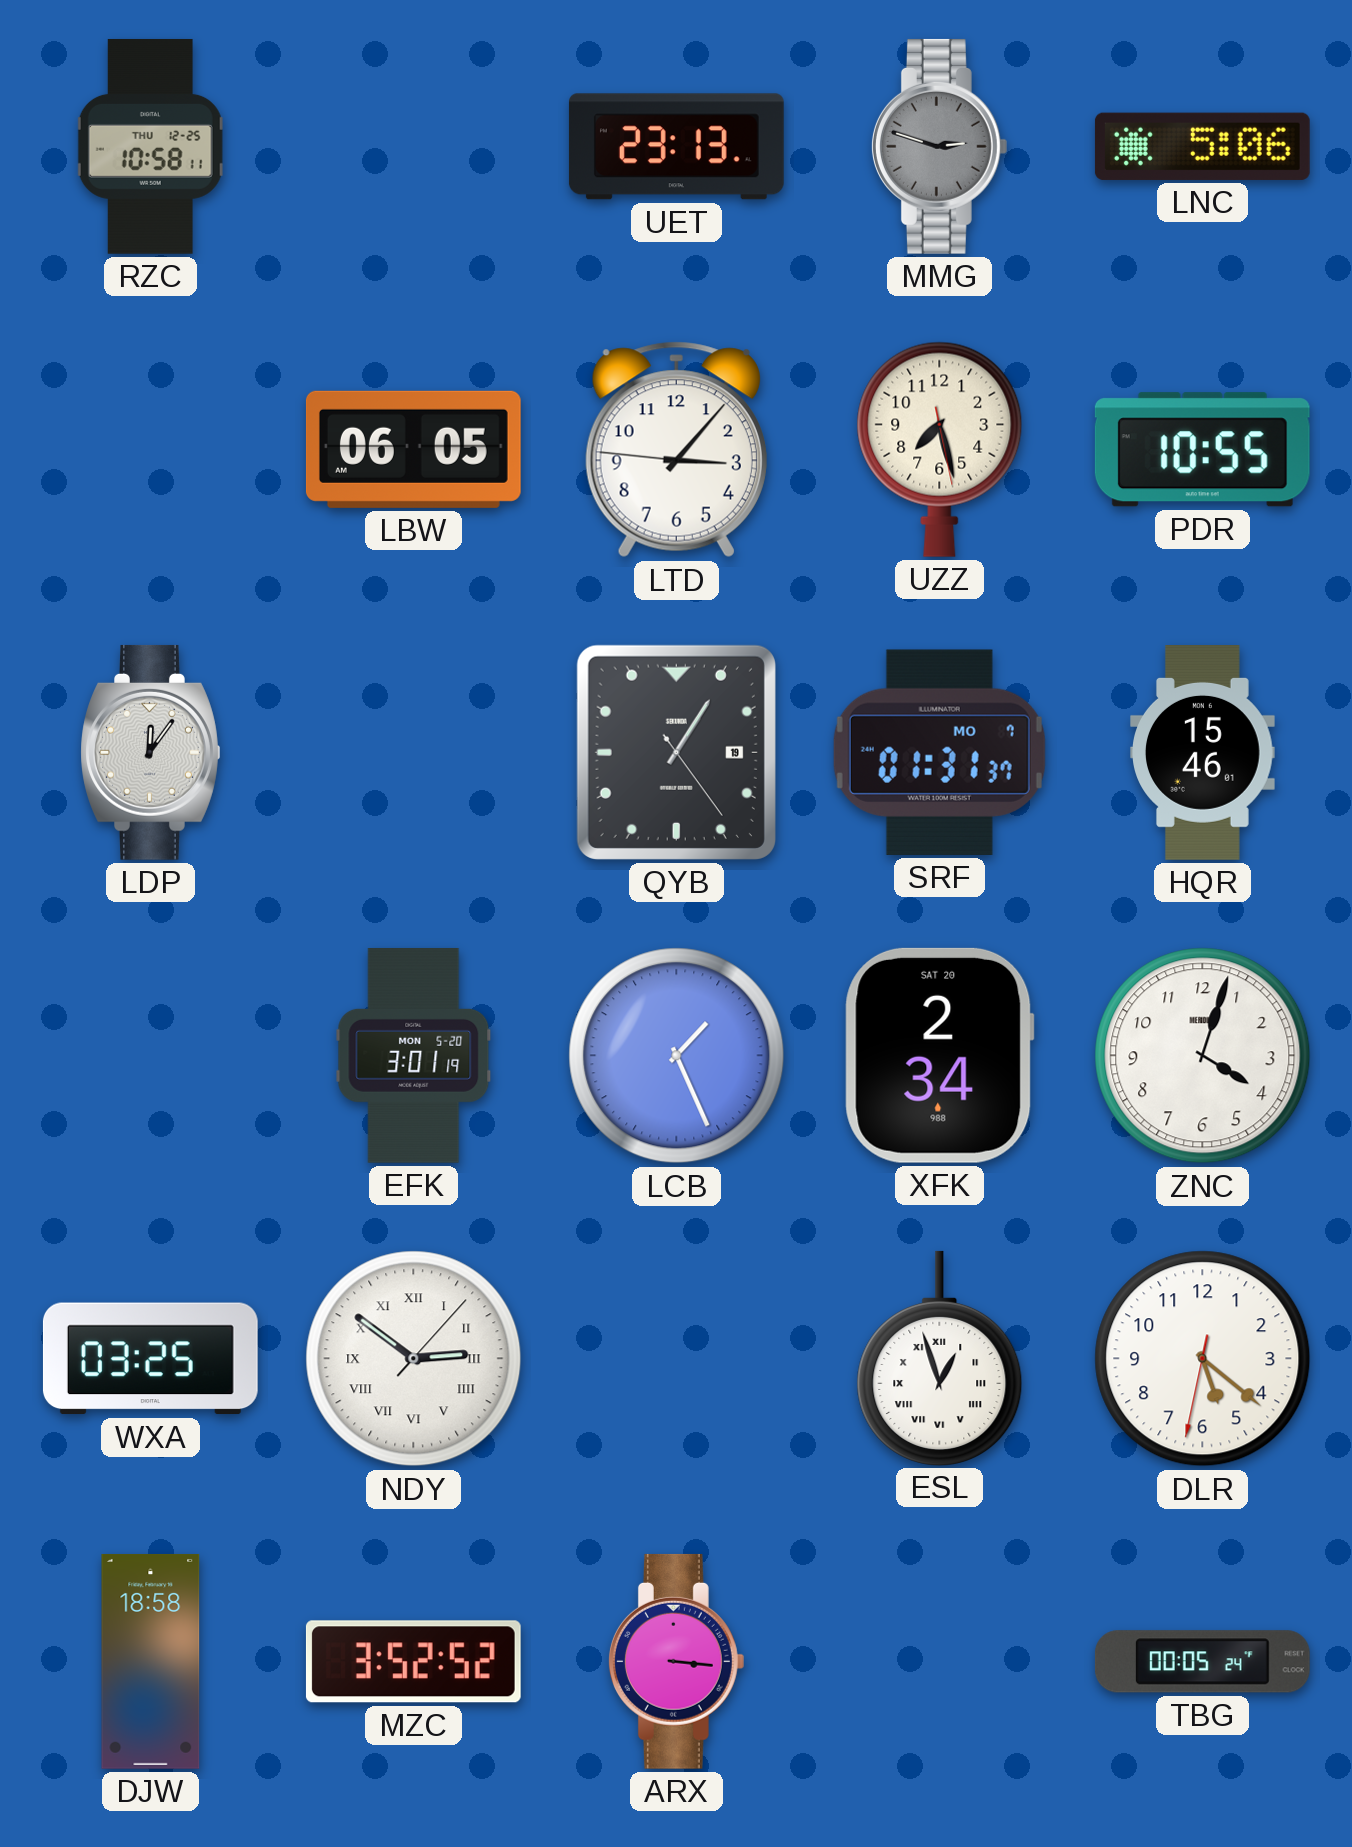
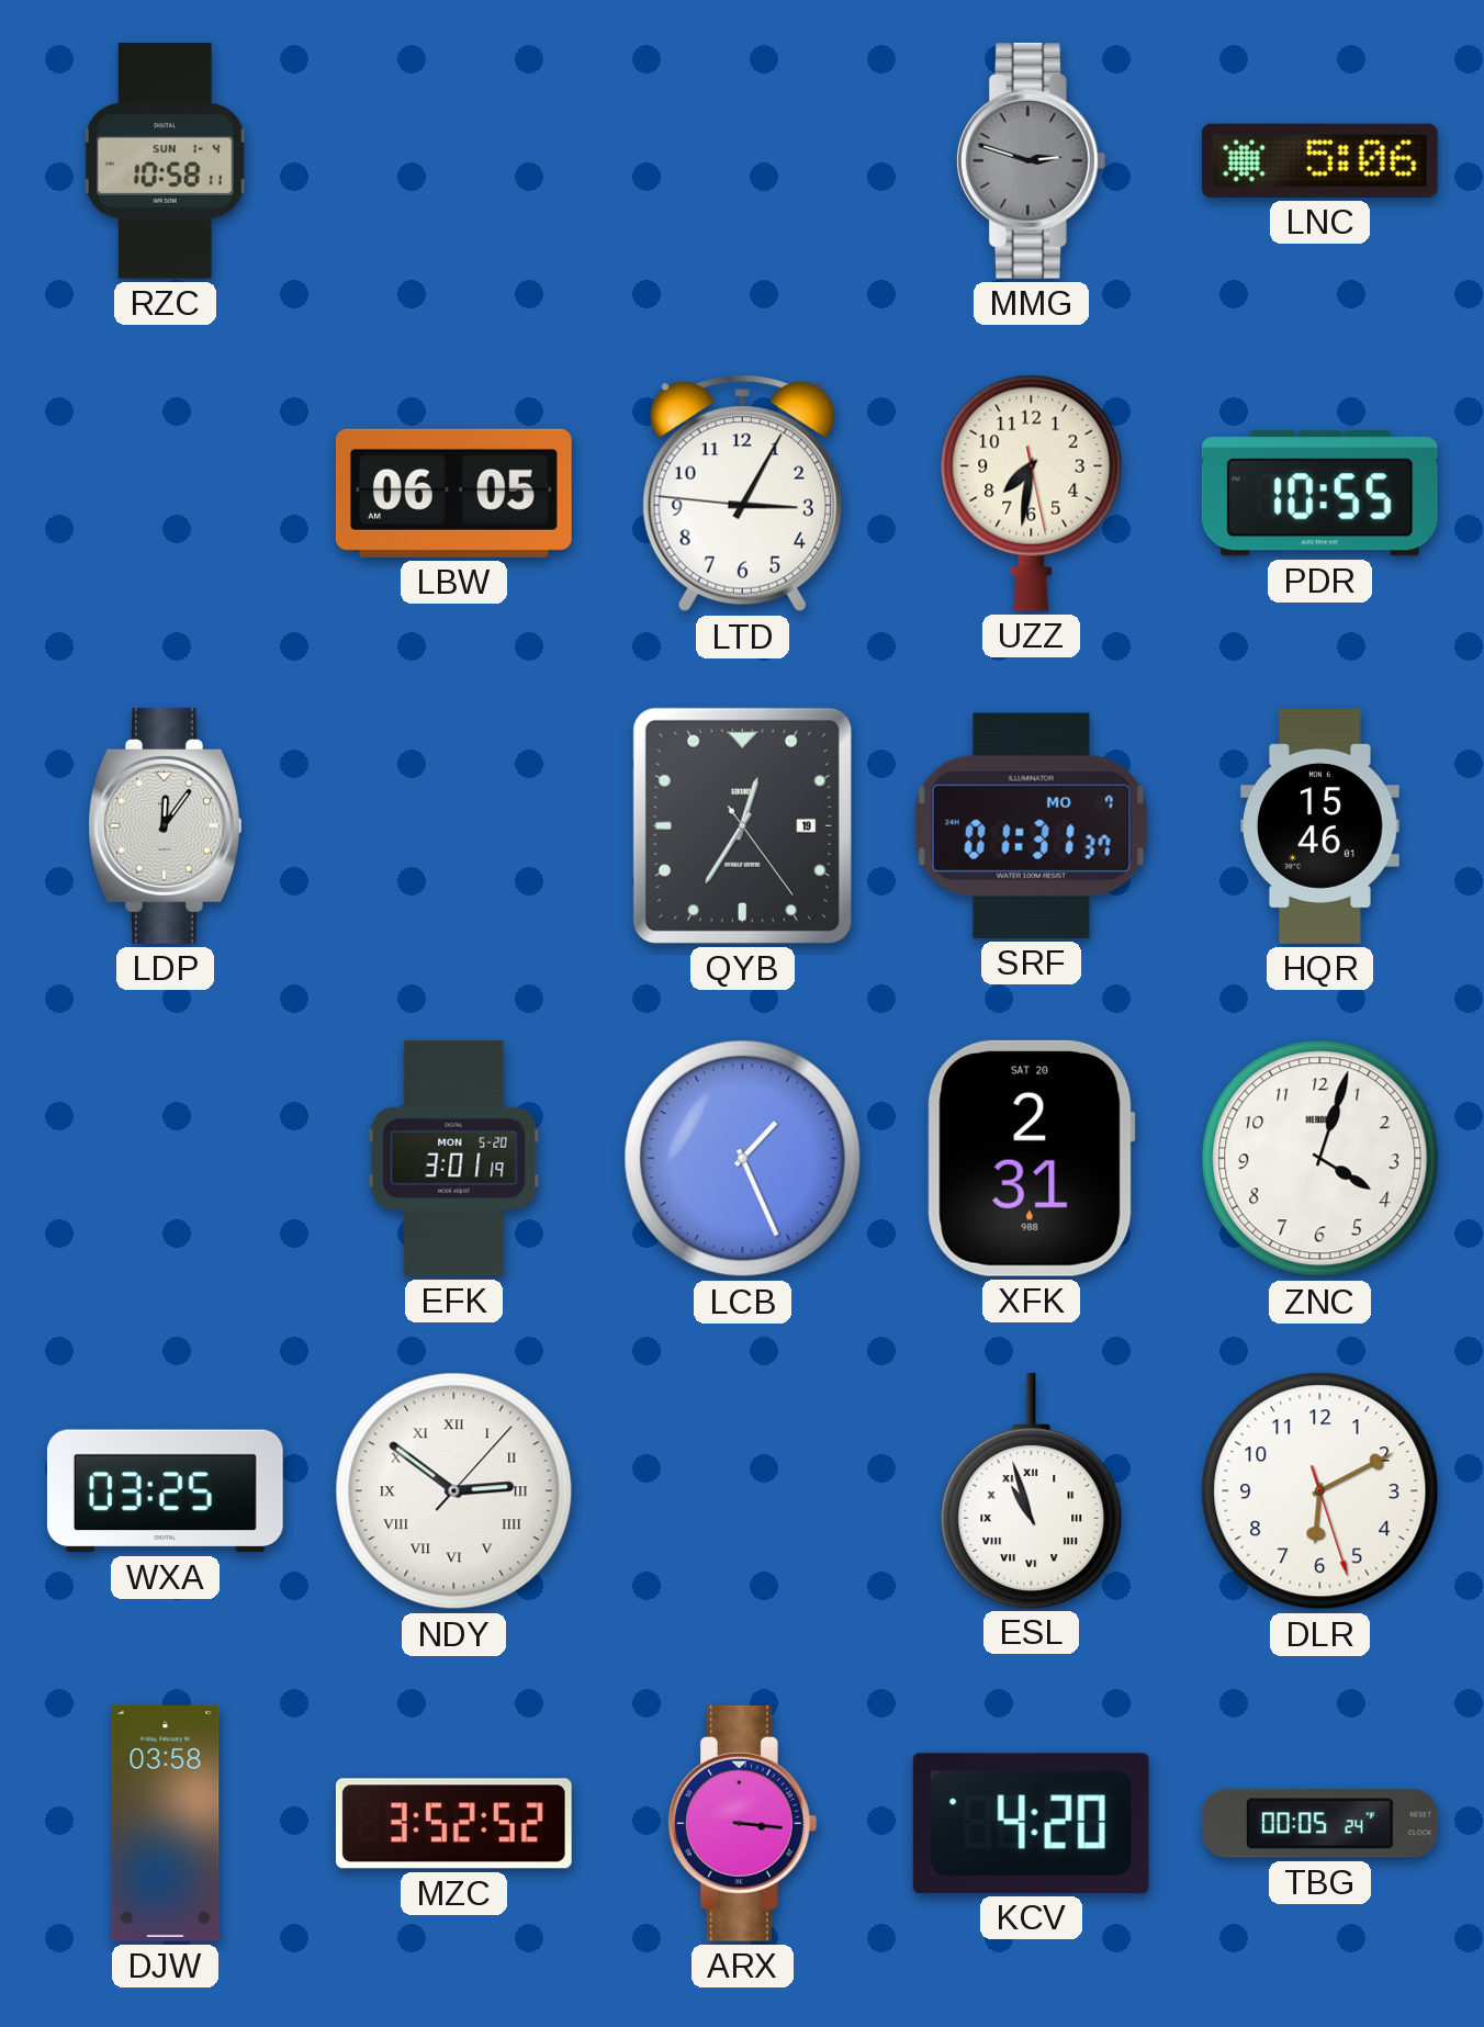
RZC date: THU 12-25 -> SUN 1-4
UET: 23:13 -> none
LTD: 3:06 -> 3:04
UZZ: 7:27 -> 7:31
QYB: 1:05 -> 12:35
XFK: 2:34 -> 2:31
ESL: 12:57 -> 10:57
DLR: 5:21 -> 6:10
DJW: 18:58 -> 03:58
KCV: none -> 4:20
